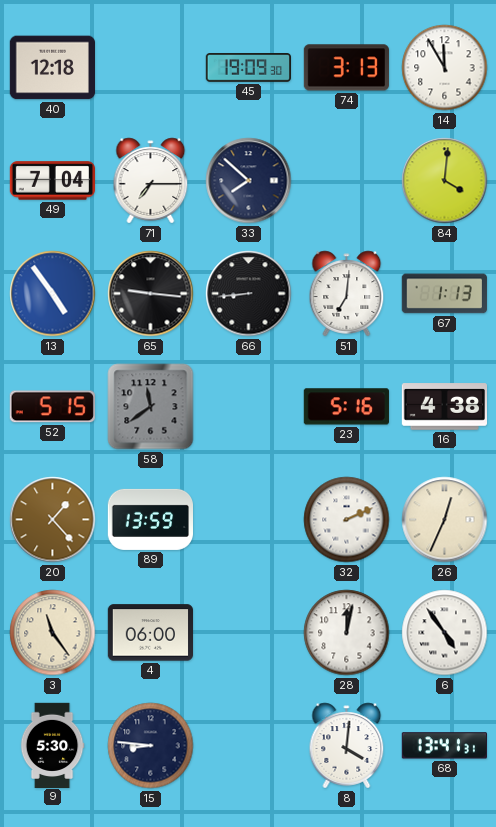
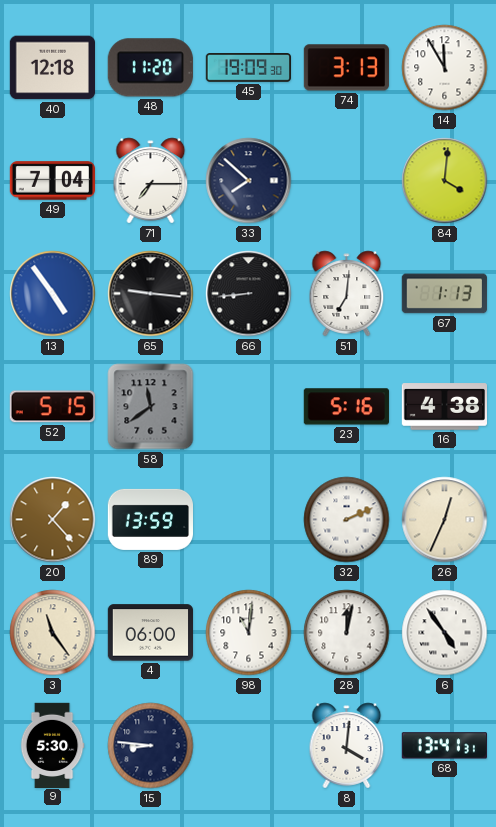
48: none -> 11:20
98: none -> 11:01
